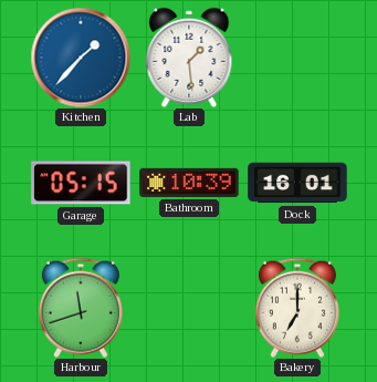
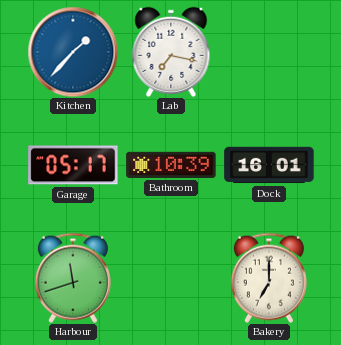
Lab: 1:29 -> 7:17
Garage: 05:15 -> 05:17
